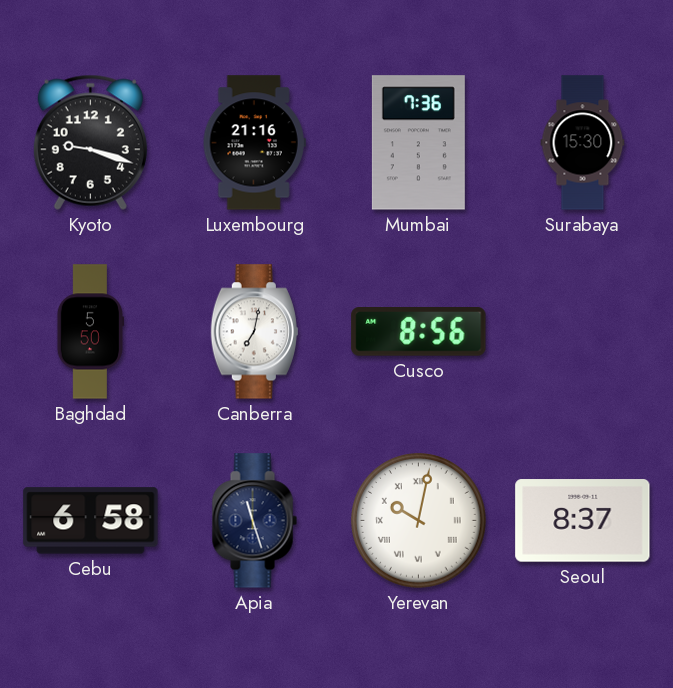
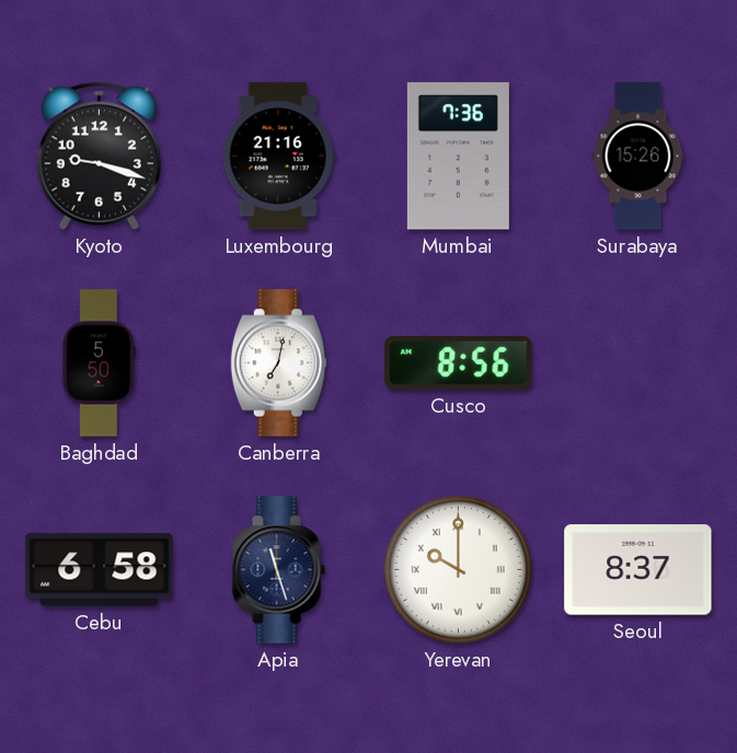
Surabaya: 15:30 -> 15:26
Yerevan: 10:02 -> 10:00
